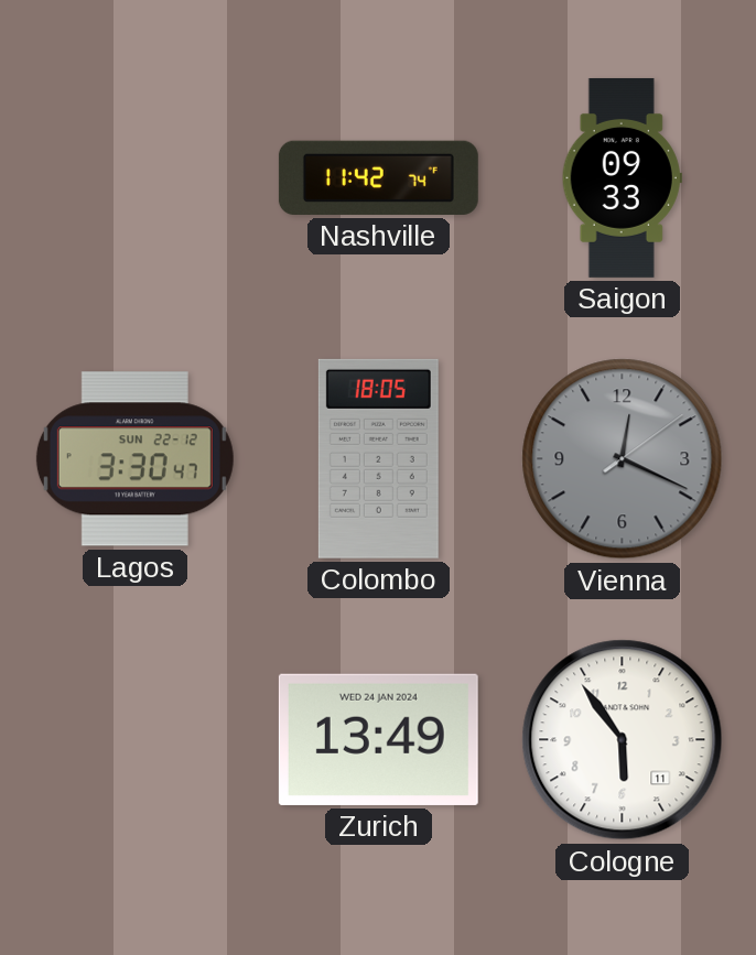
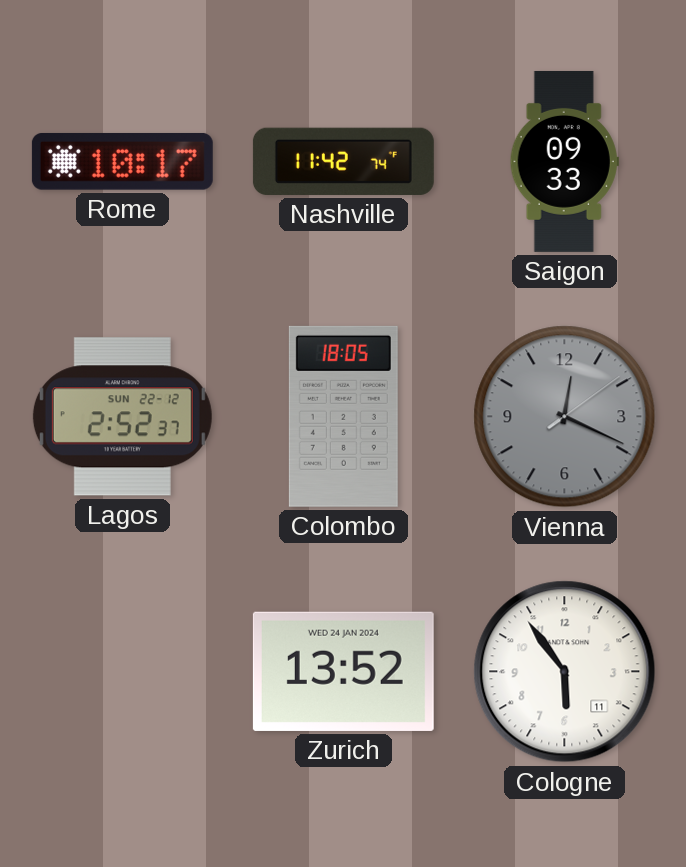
Rome: none -> 10:17
Lagos: 3:30 -> 2:52
Zurich: 13:49 -> 13:52
